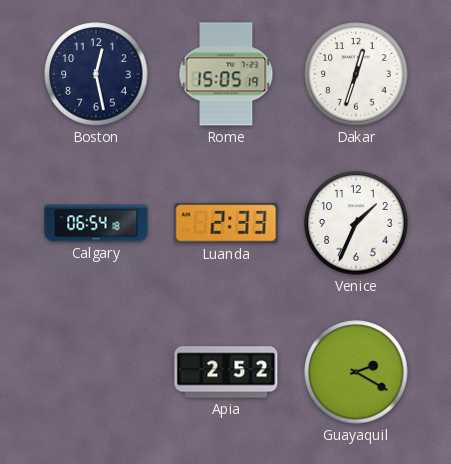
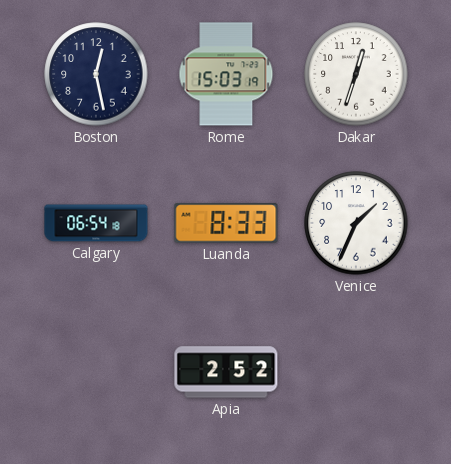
Rome: 15:05 -> 15:03
Luanda: 2:33 -> 8:33
Guayaquil: 2:20 -> none
